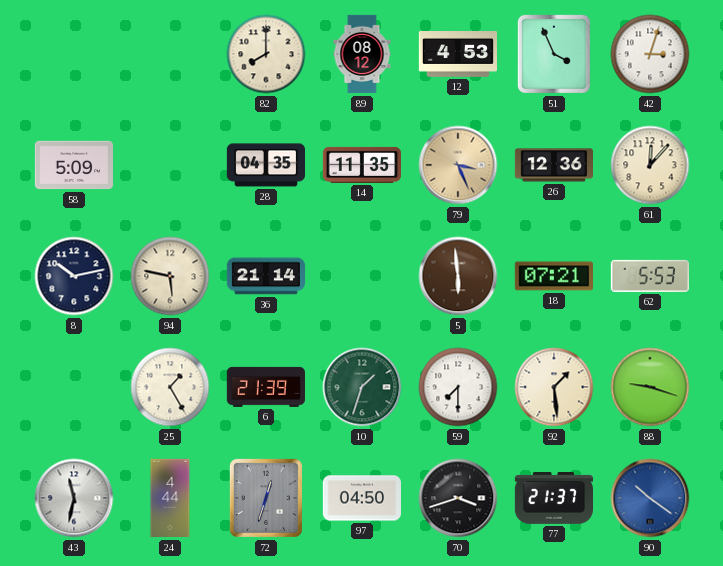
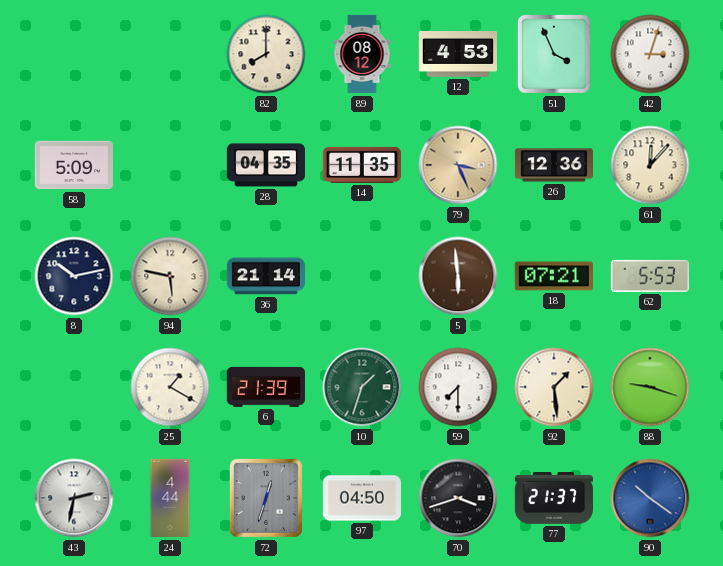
25: 1:25 -> 1:20
43: 11:32 -> 2:32
